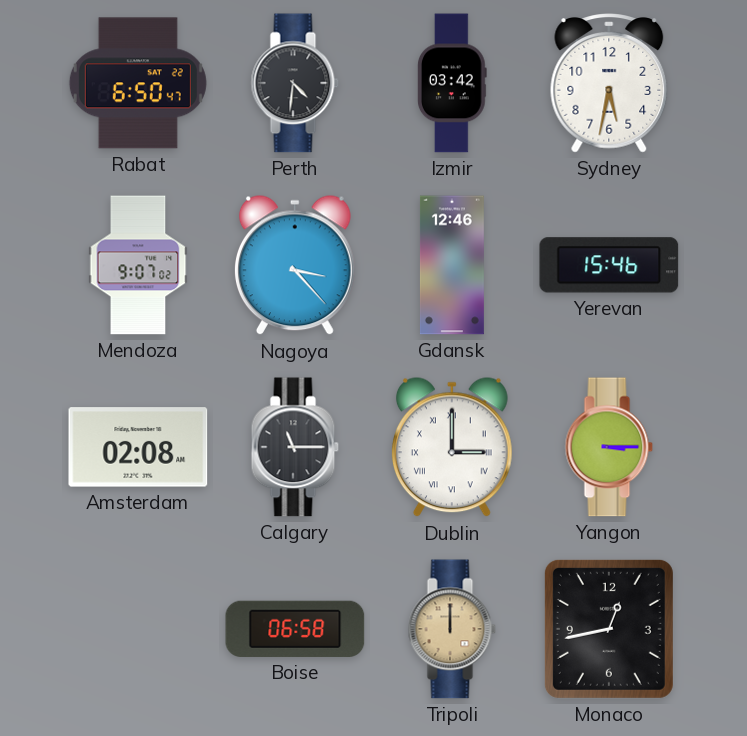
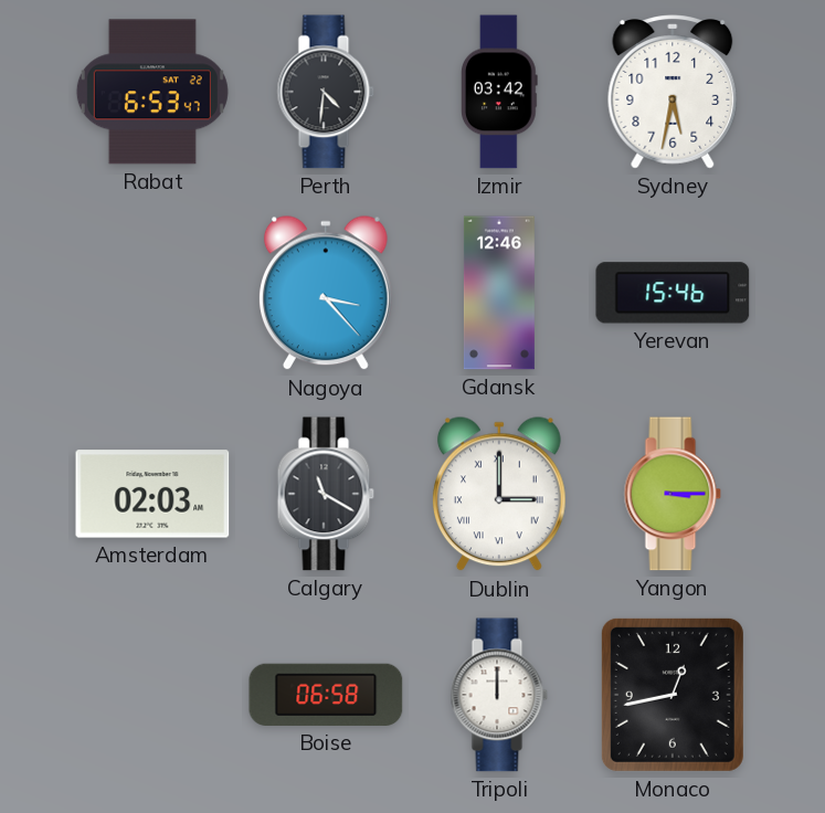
Rabat: 6:50 -> 6:53
Mendoza: 9:07 -> none
Amsterdam: 02:08 -> 02:03
Calgary: 11:15 -> 11:20
Tripoli dial: champagne -> white
